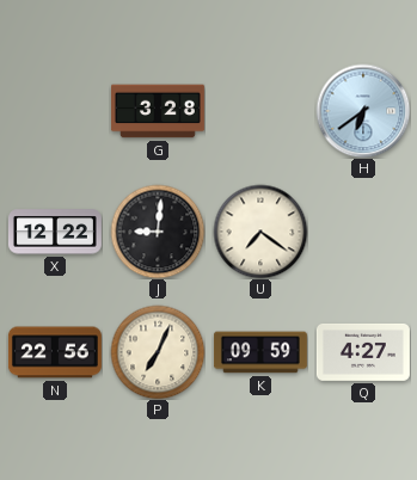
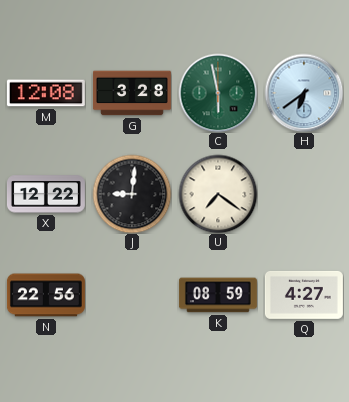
M: none -> 12:08
C: none -> 5:58
P: 7:04 -> none
K: 09:59 -> 08:59
